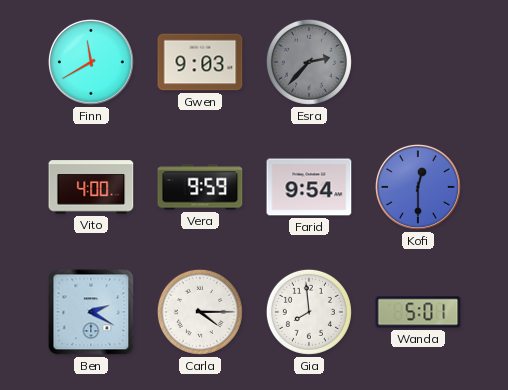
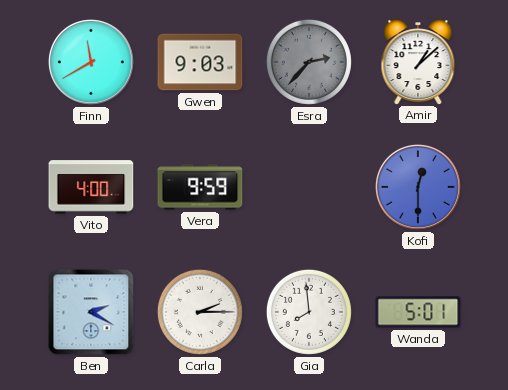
Amir: none -> 1:08
Farid: 9:54 -> none
Carla: 4:15 -> 2:15
